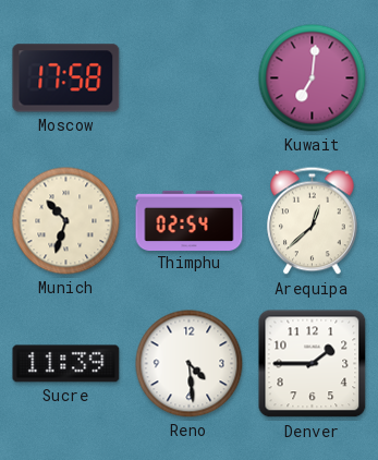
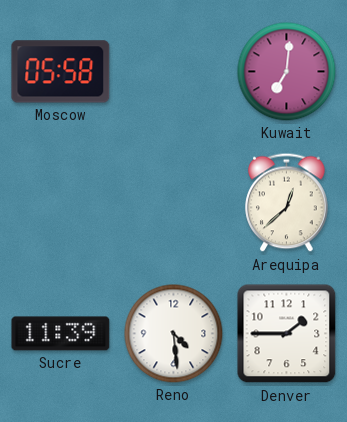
Moscow: 17:58 -> 05:58
Munich: 10:33 -> none
Thimphu: 02:54 -> none
